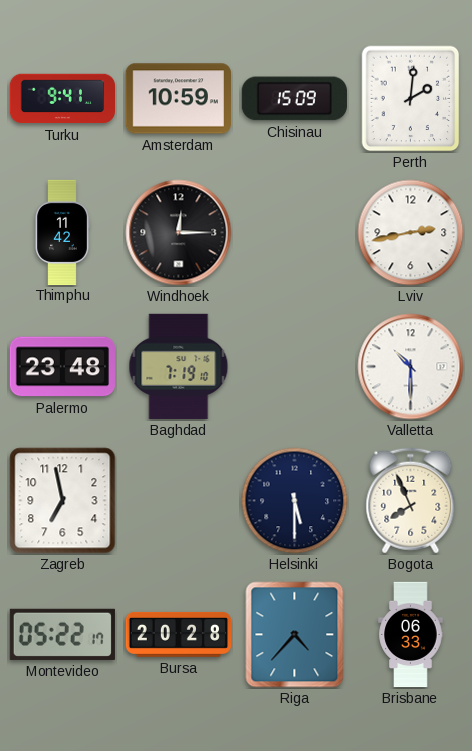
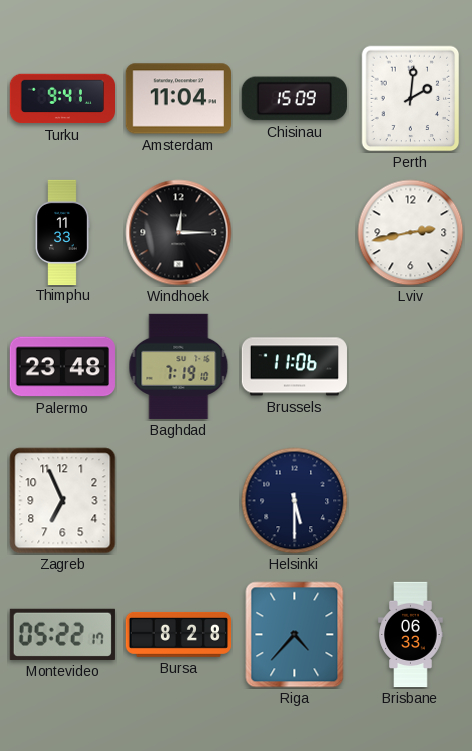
Amsterdam: 10:59 -> 11:04
Thimphu: 11:42 -> 11:33
Brussels: none -> 11:06
Valletta: 10:30 -> none
Zagreb: 6:58 -> 6:56
Bogota: 7:56 -> none
Bursa: 20:28 -> 8:28
